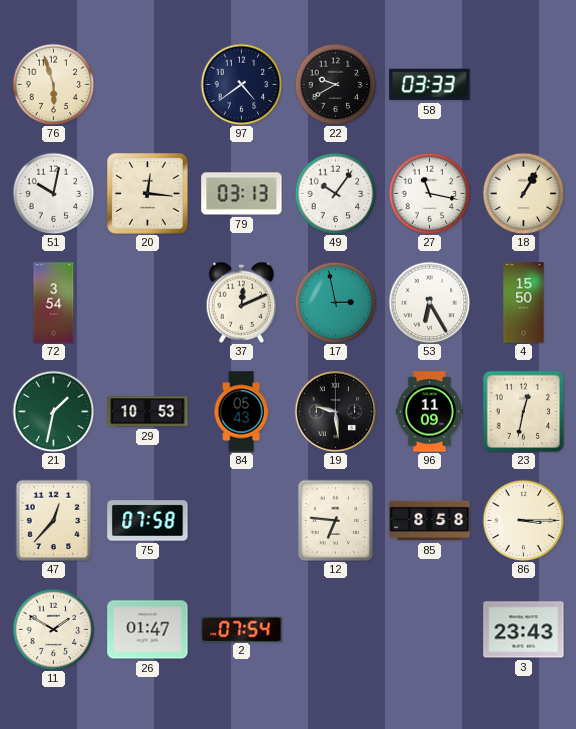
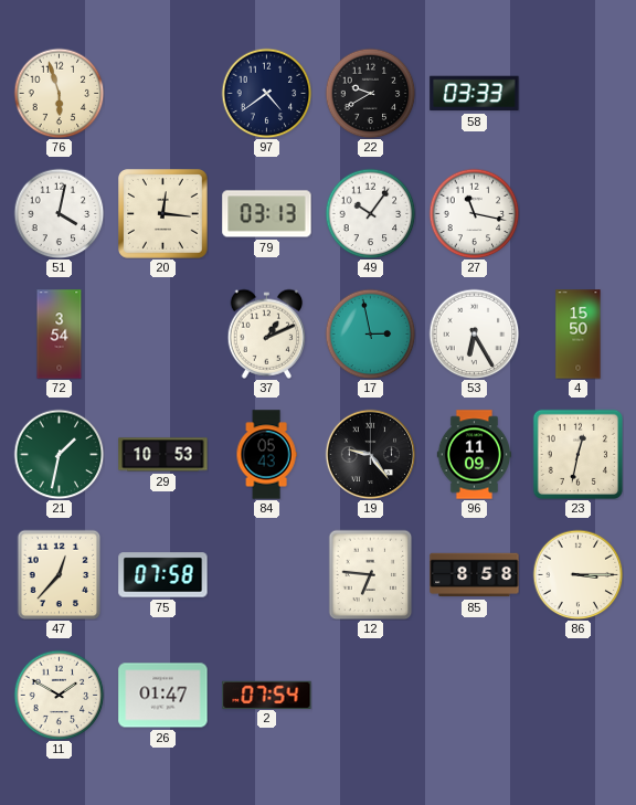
51: 10:02 -> 4:02
18: 1:05 -> none
37: 12:11 -> 1:11
19: 9:29 -> 9:24
3: 23:43 -> none
